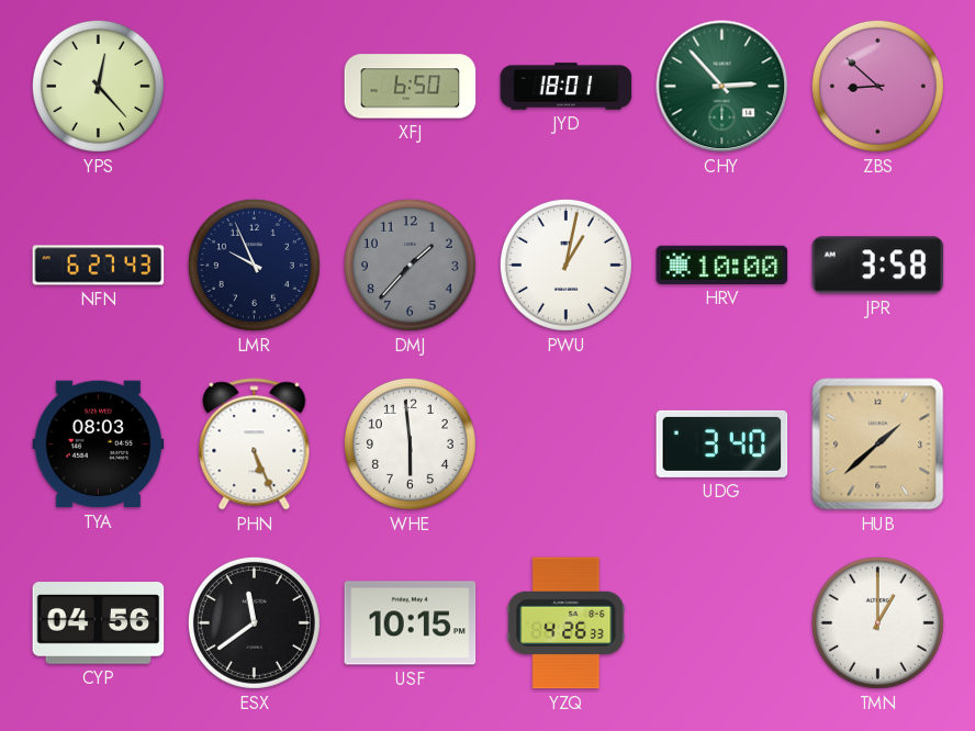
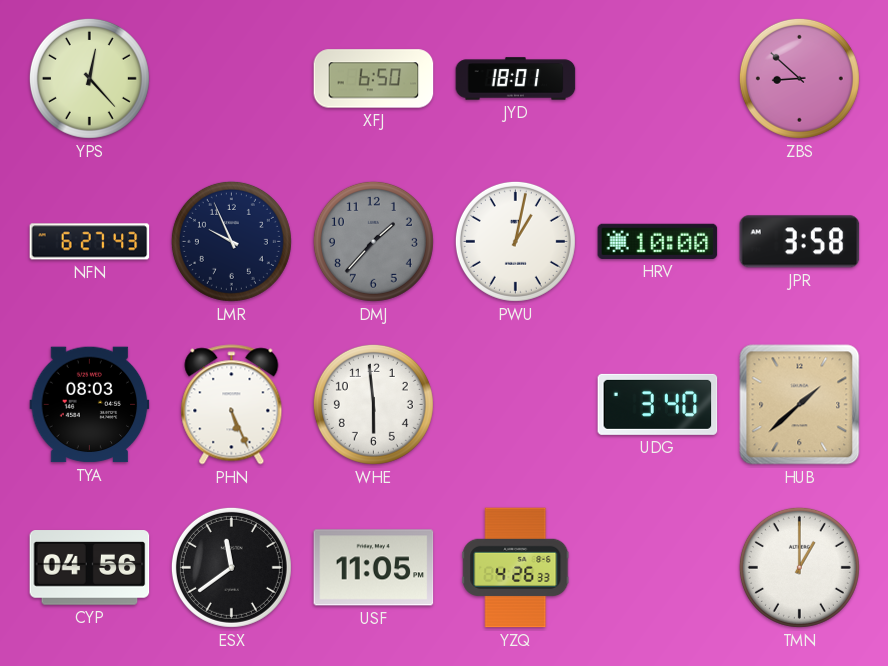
CHY: 2:53 -> none
USF: 10:15 -> 11:05
